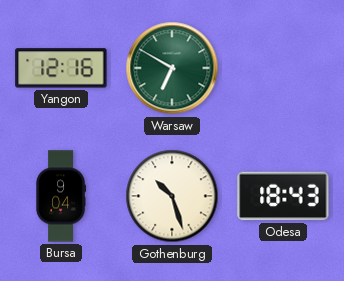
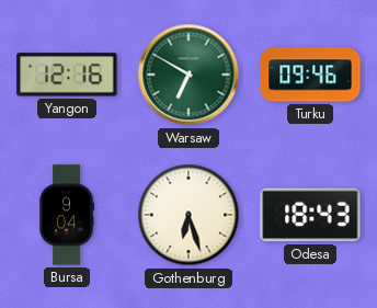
Turku: none -> 09:46
Gothenburg: 10:27 -> 6:27
